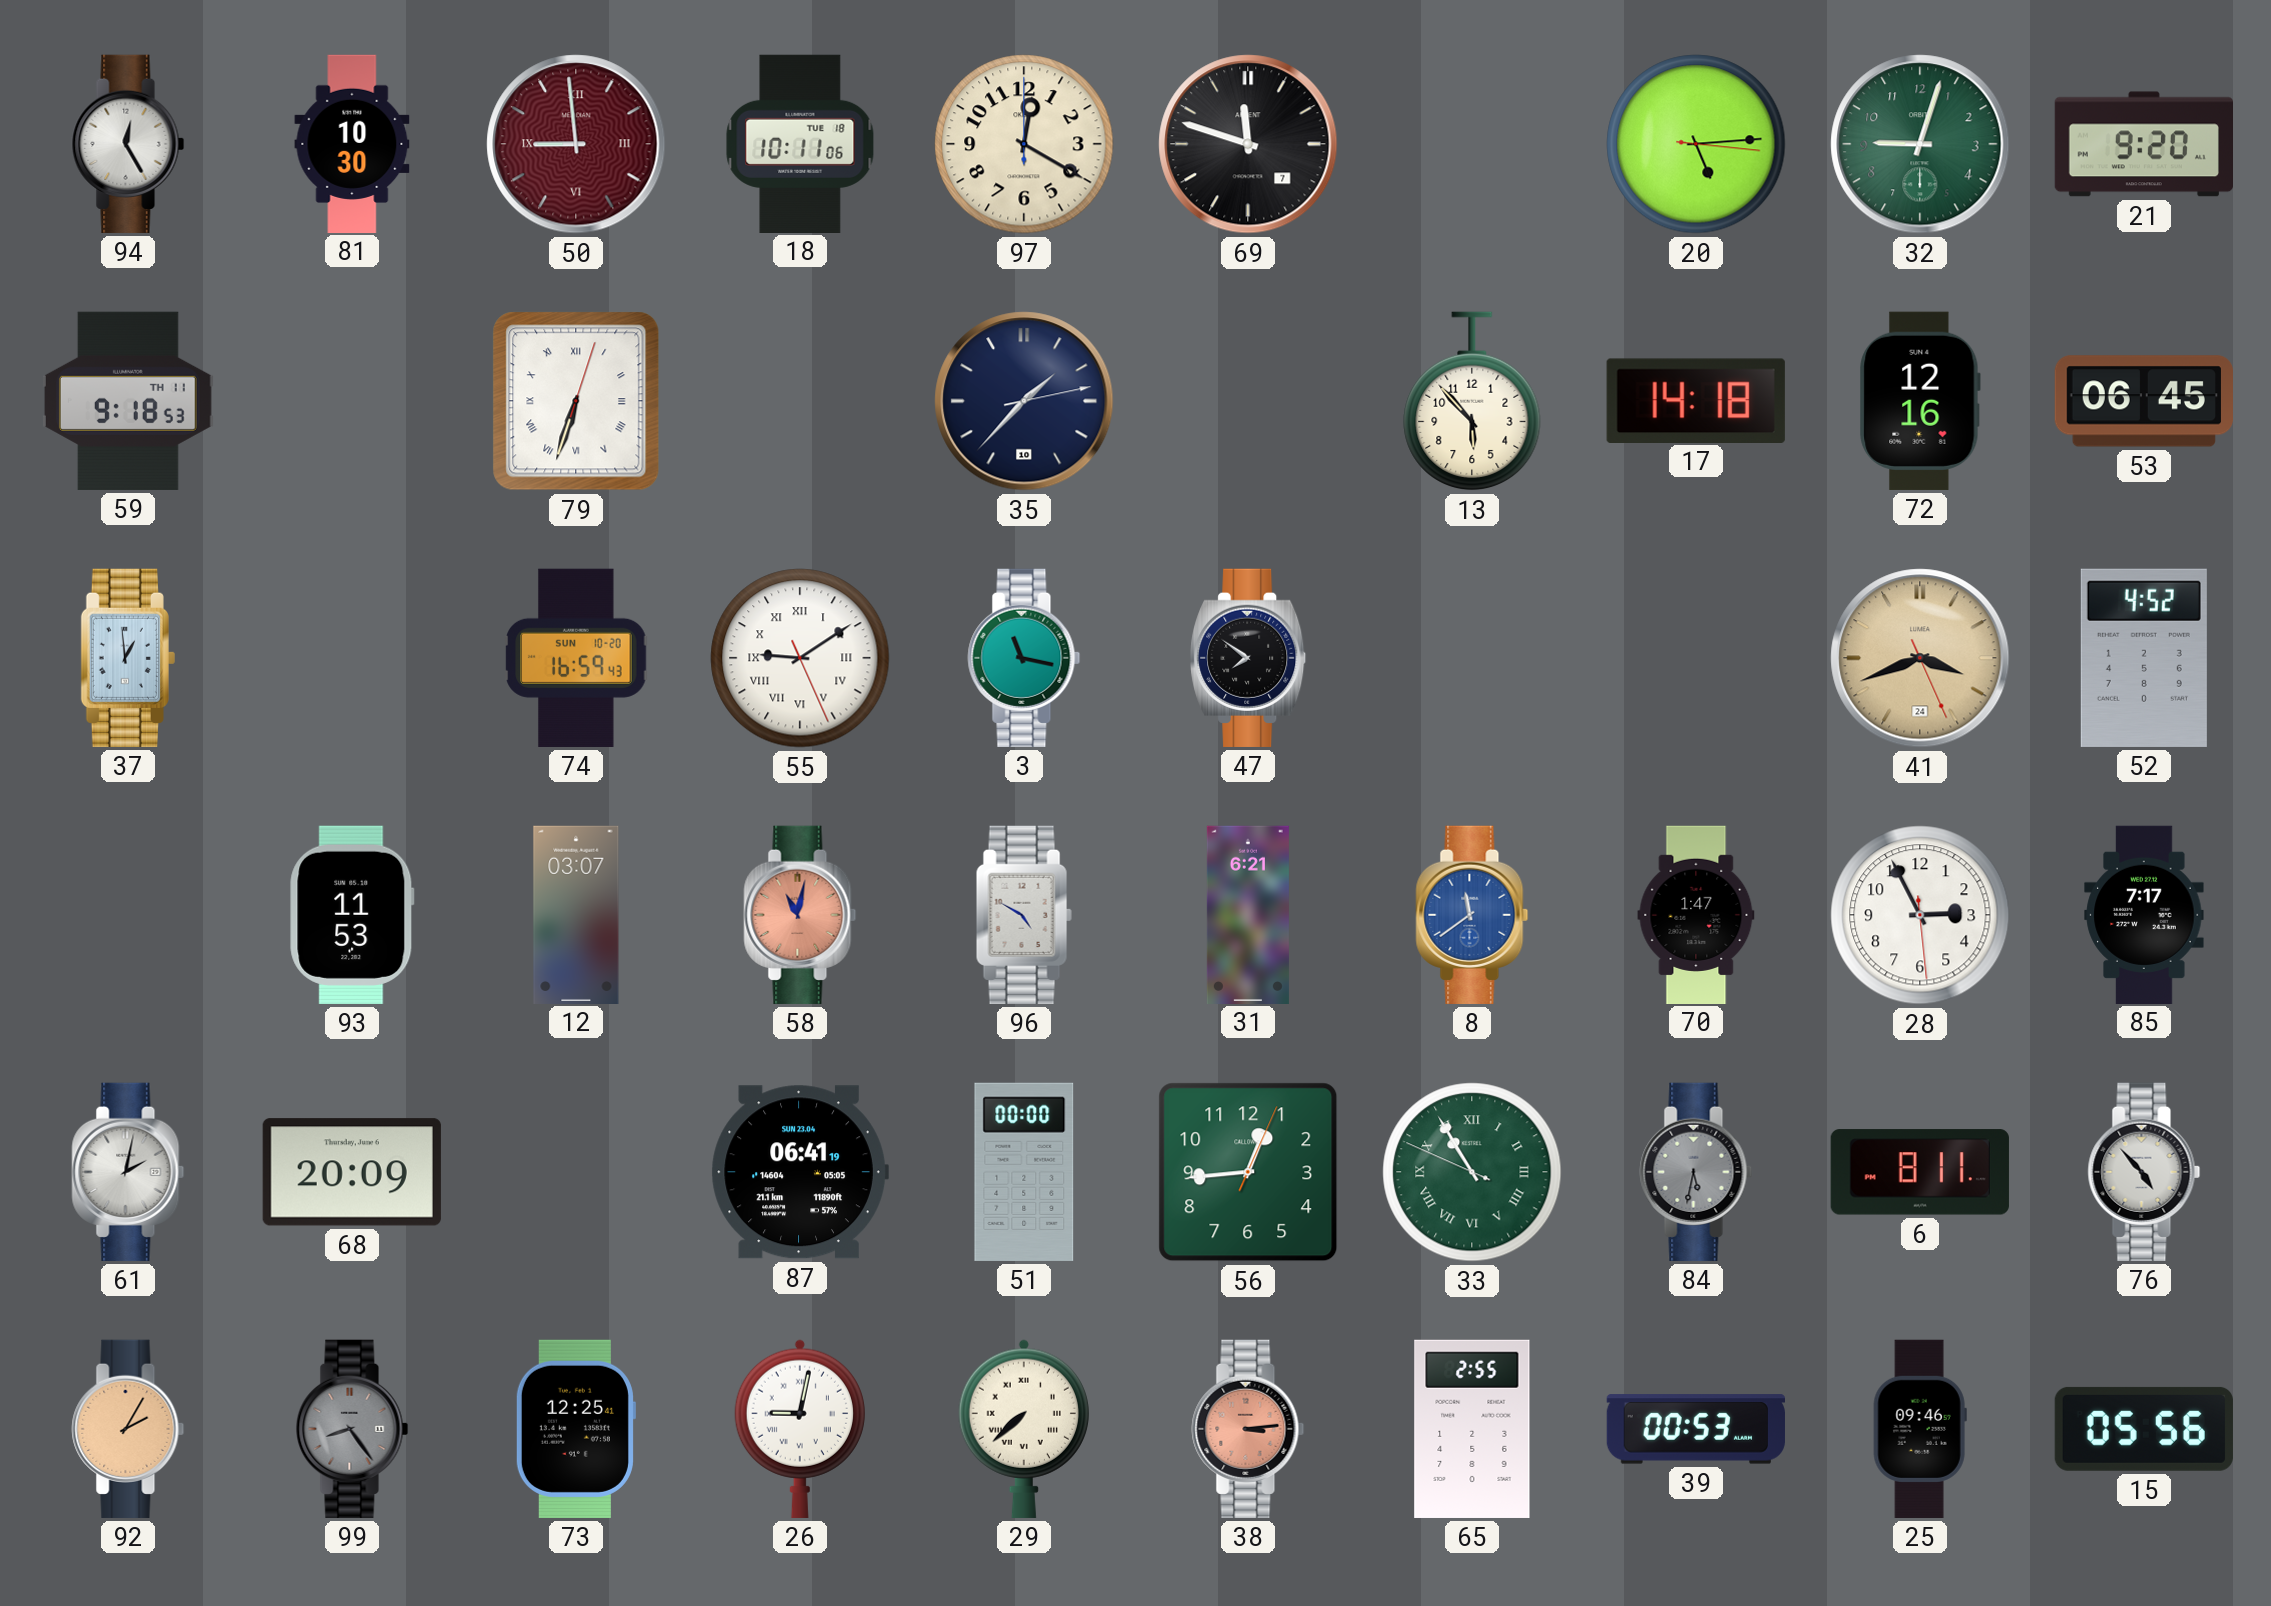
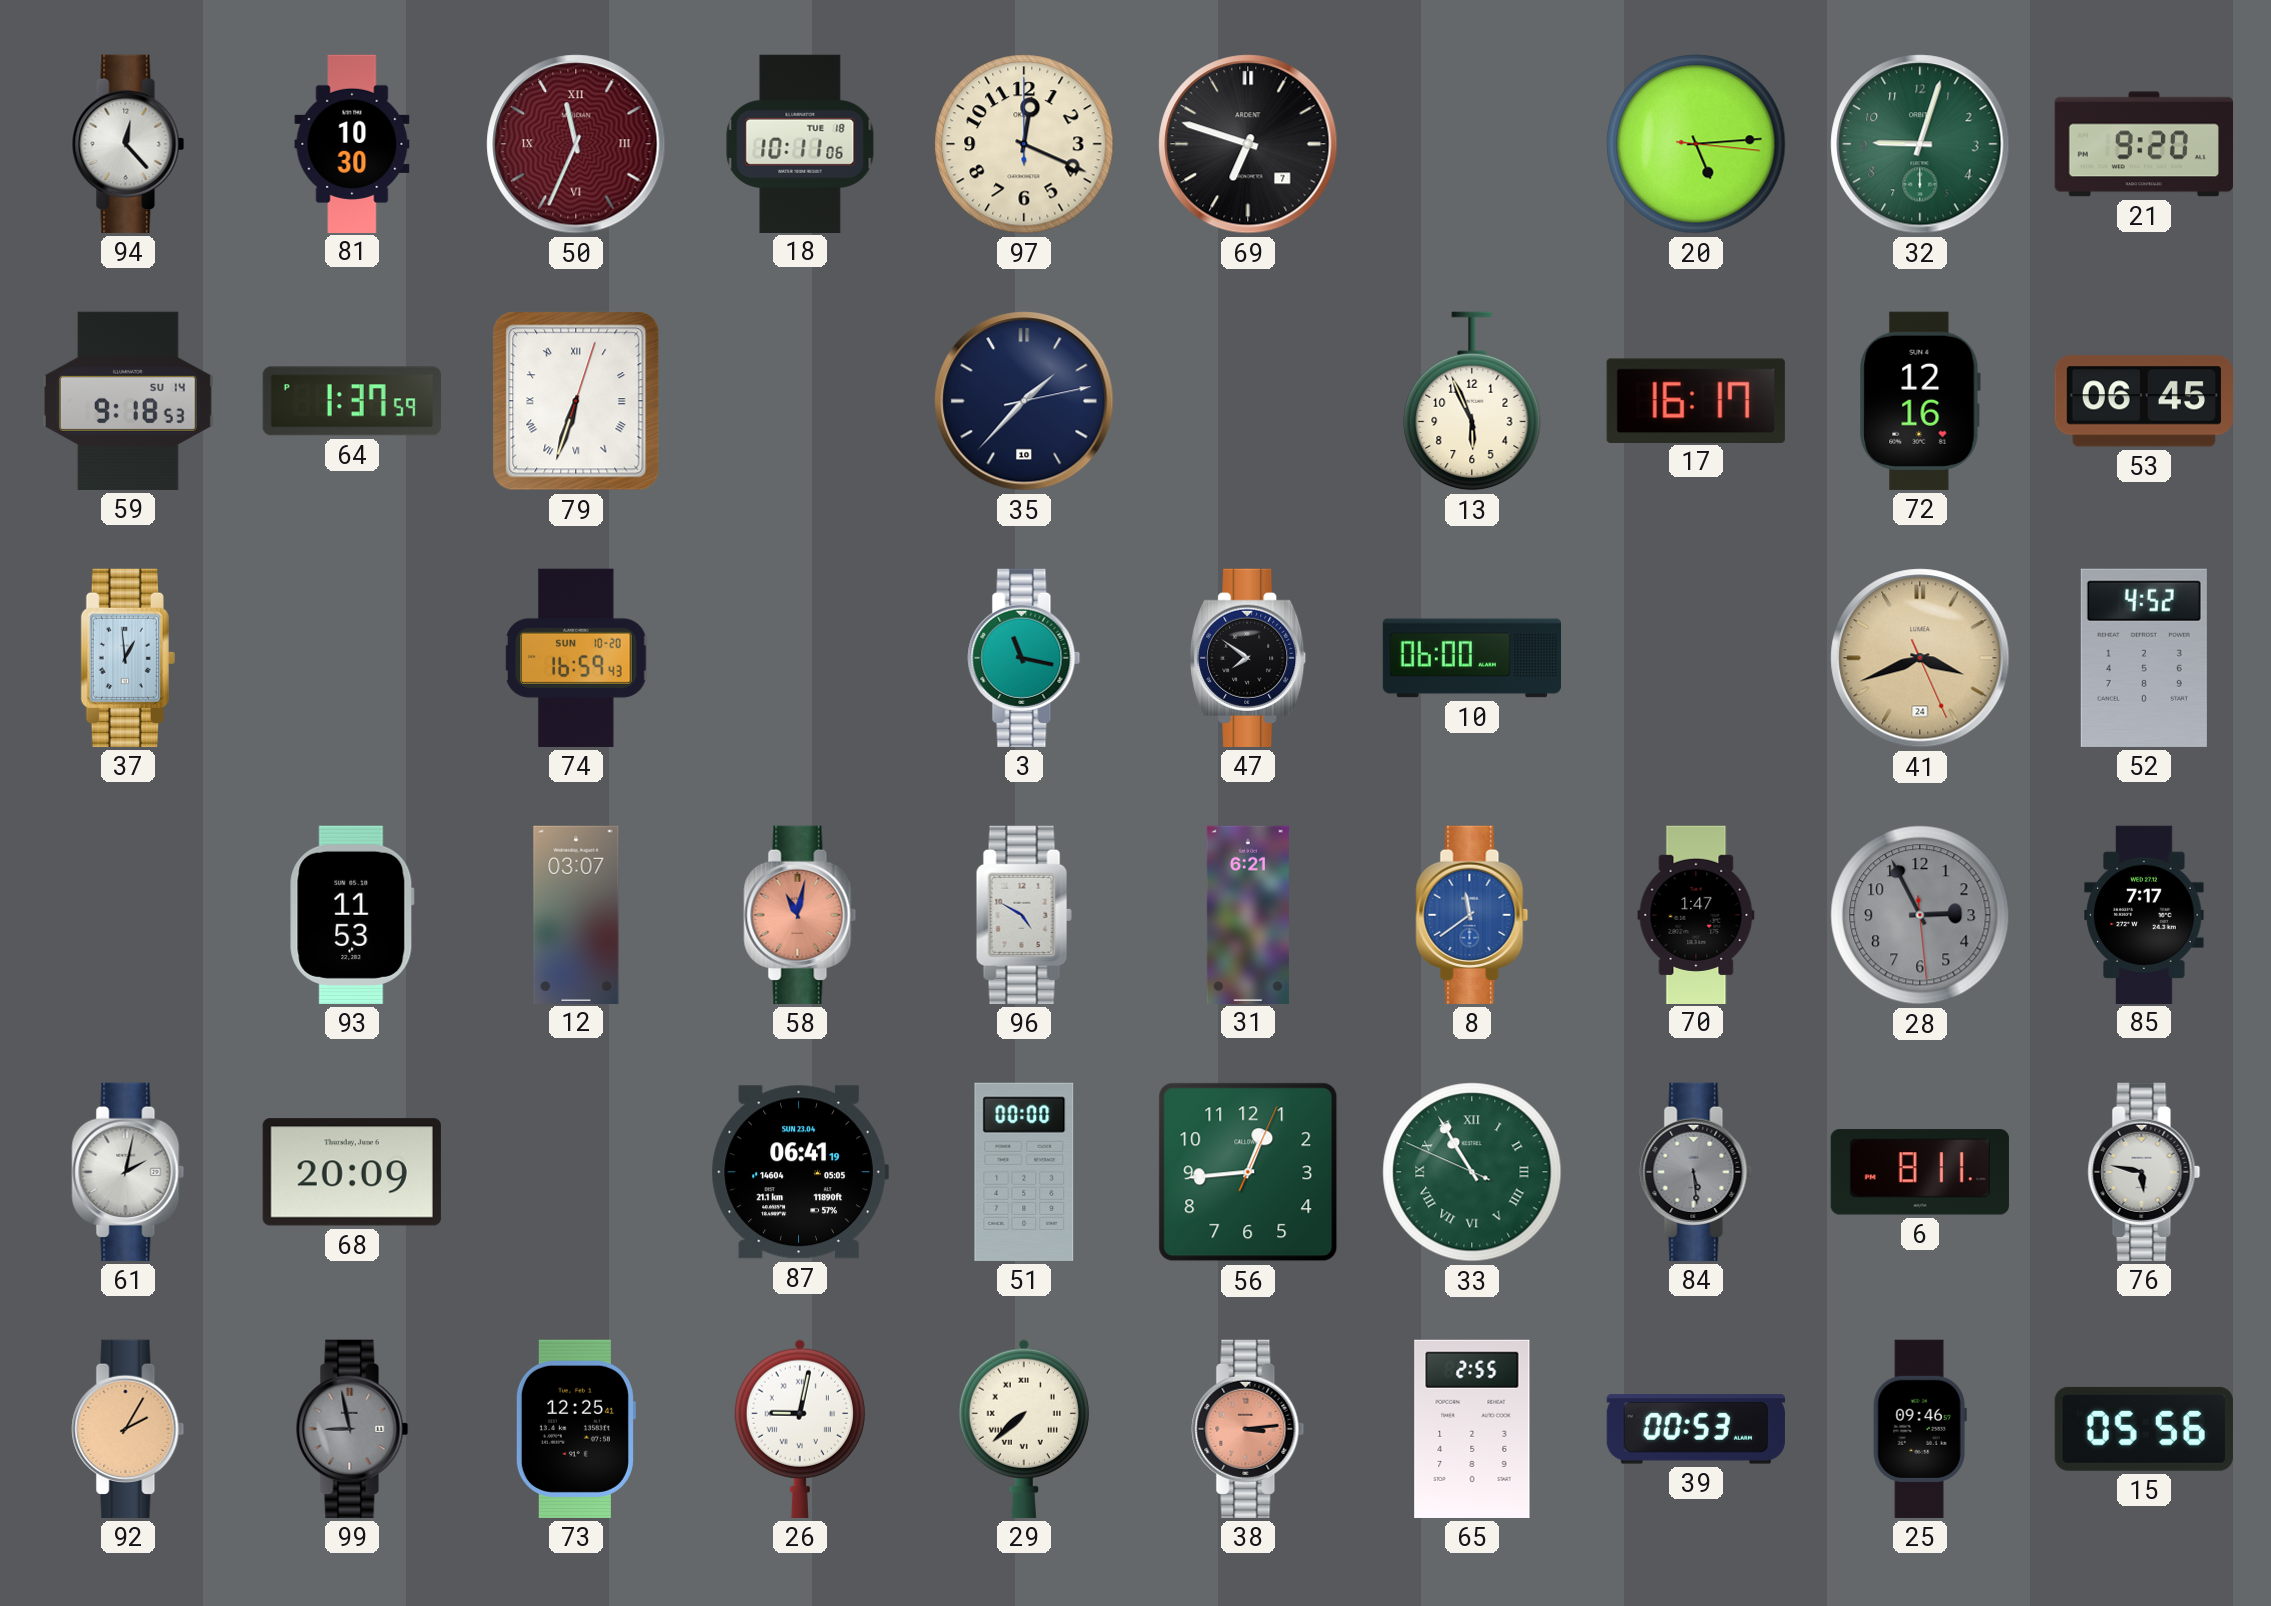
94: 12:25 -> 12:23
50: 8:59 -> 11:34
97: 12:20 -> 12:19
69: 11:48 -> 6:48
59 date: TH 11 -> SU 14
64: none -> 1:37
13: 5:53 -> 5:56
17: 14:18 -> 16:17
55: 9:09 -> none
10: none -> 06:00
28 dial: white -> grey
84: 5:32 -> 5:29
76: 4:53 -> 5:47
99: 8:24 -> 8:58
